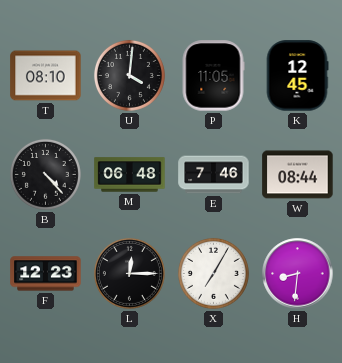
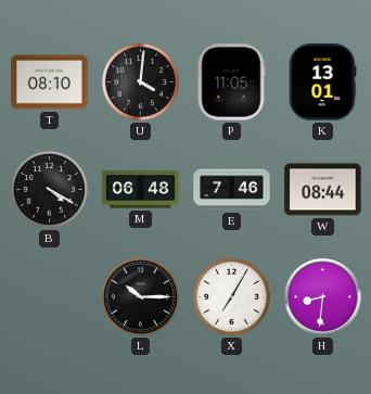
K: 12:45 -> 13:01
B: 4:23 -> 4:20
F: 12:23 -> none
L: 12:15 -> 10:15
